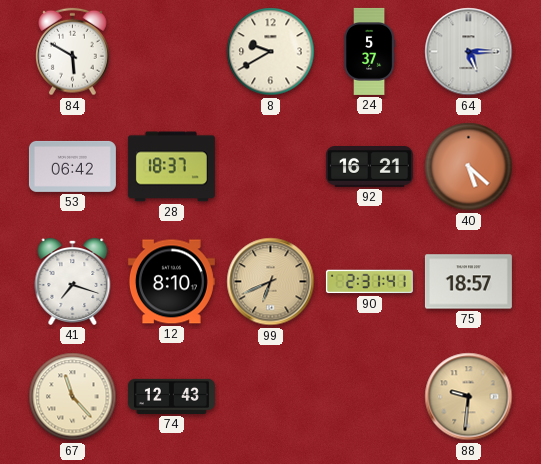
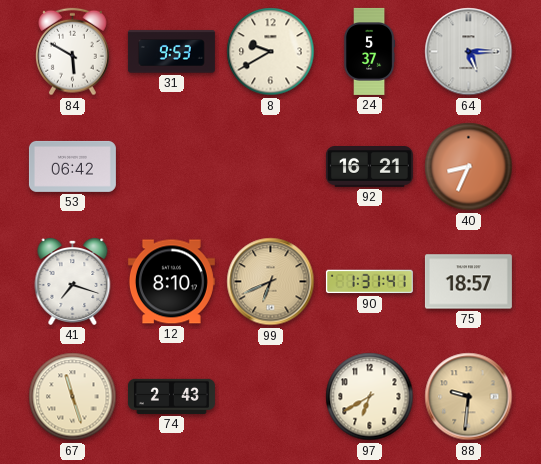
31: none -> 9:53
28: 18:37 -> none
40: 5:22 -> 8:34
90: 2:31 -> 1:31
67: 11:23 -> 11:27
74: 12:43 -> 2:43
97: none -> 6:40
